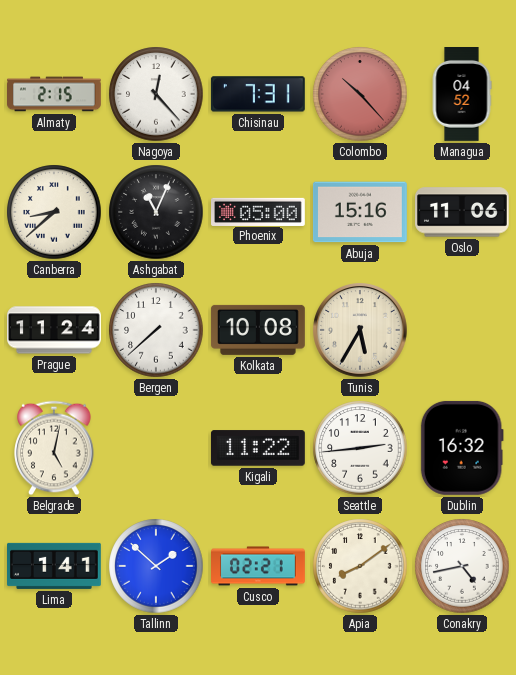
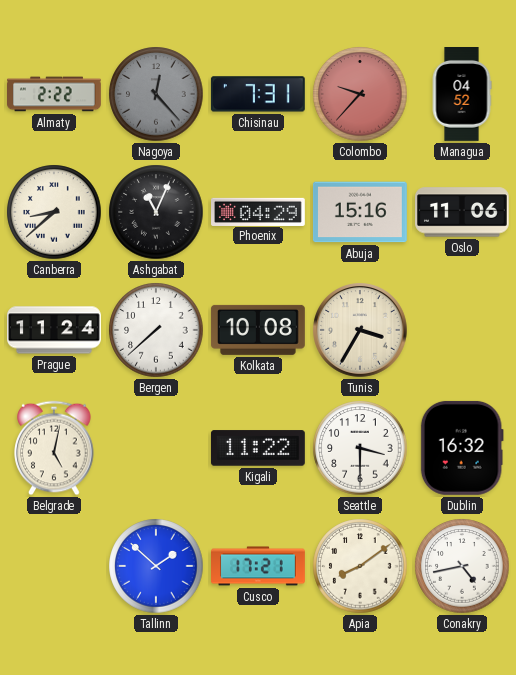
Almaty: 2:15 -> 2:22
Nagoya dial: white -> grey
Colombo: 10:23 -> 9:37
Phoenix: 05:00 -> 04:29
Tunis: 5:35 -> 3:35
Seattle: 2:44 -> 3:30
Lima: 1:41 -> none
Cusco: 02:21 -> 17:21
